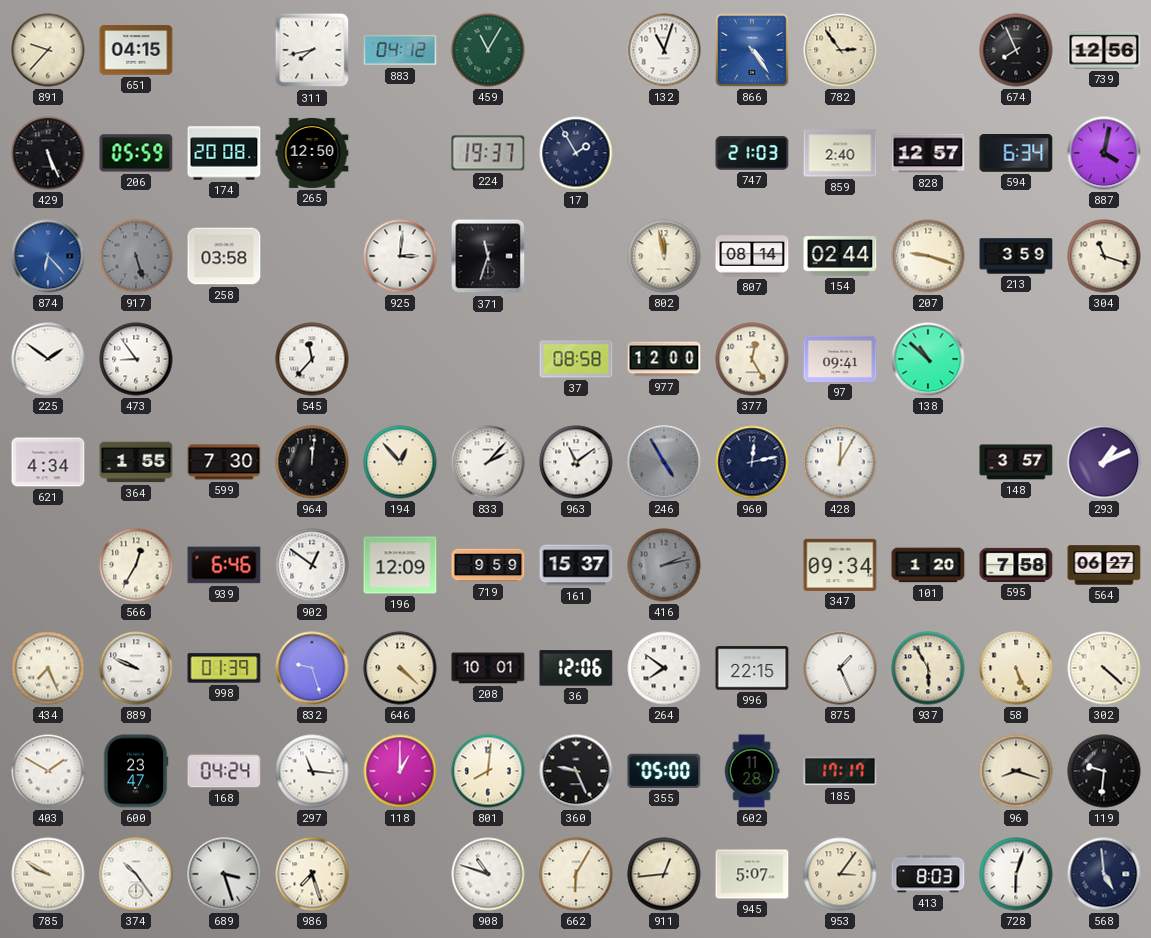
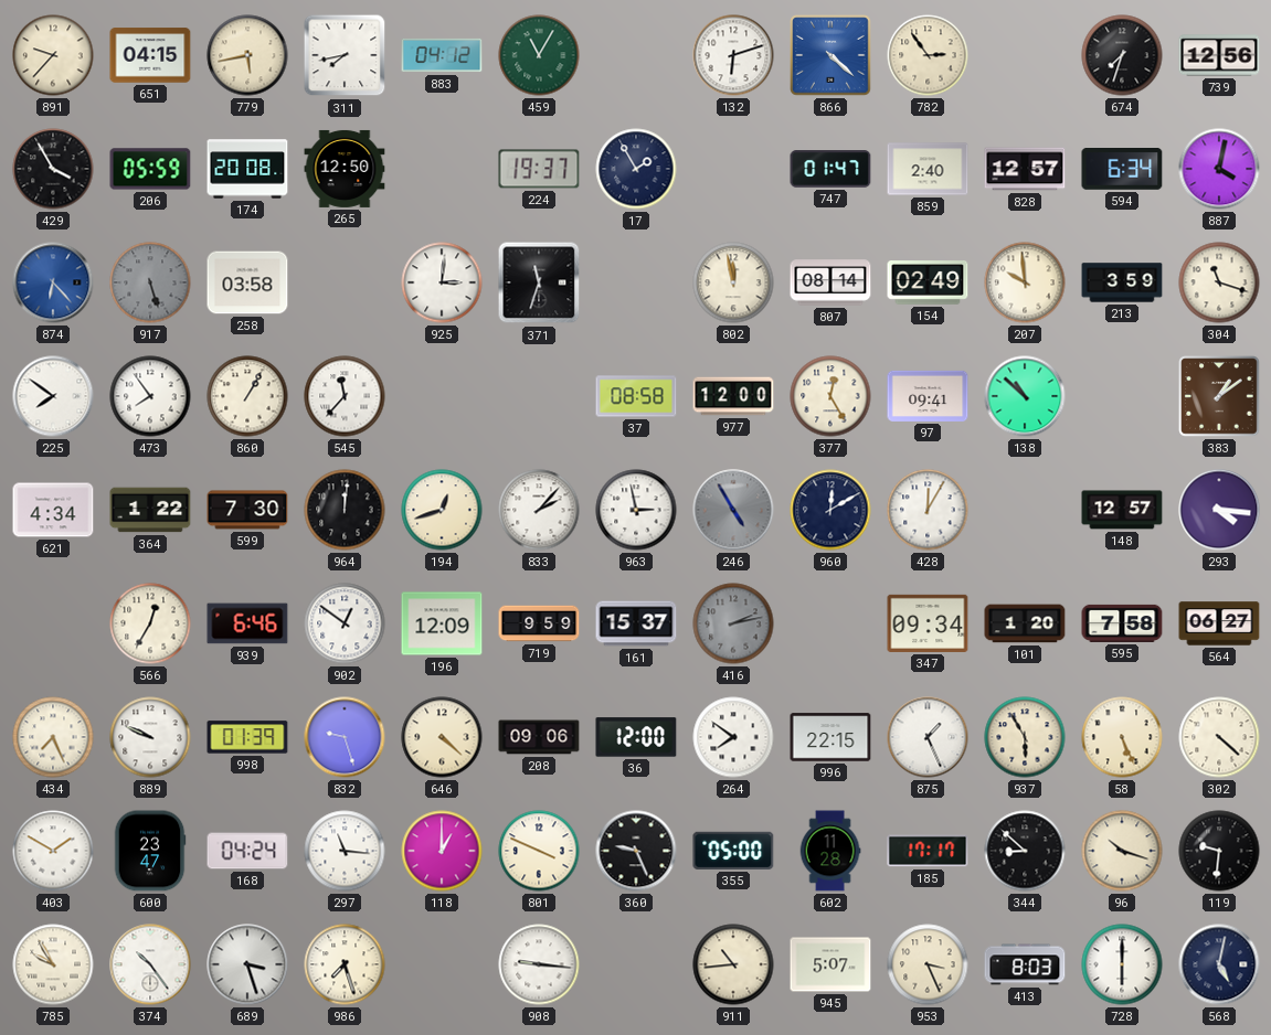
779: none -> 5:43
132: 11:03 -> 6:12
866: 4:24 -> 4:22
674: 7:56 -> 7:33
429: 5:26 -> 3:55
747: 21:03 -> 01:47
154: 02:44 -> 02:49
207: 9:18 -> 9:59
225: 1:51 -> 7:51
473: 8:54 -> 7:54
860: none -> 1:05
383: none -> 1:09
364: 1:55 -> 1:22
194: 12:53 -> 12:42
963: 11:09 -> 2:58
960: 12:13 -> 12:10
148: 3:57 -> 12:57
293: 1:11 -> 4:16
208: 10:01 -> 09:06
36: 12:06 -> 12:00
801: 8:01 -> 3:49
344: none -> 8:52
96: 8:18 -> 10:18
785: 9:50 -> 9:55
908: 10:48 -> 9:16
662: 6:05 -> none
911: 12:44 -> 10:44
953: 3:06 -> 3:26
728: 6:03 -> 6:00
568: 4:59 -> 5:02
